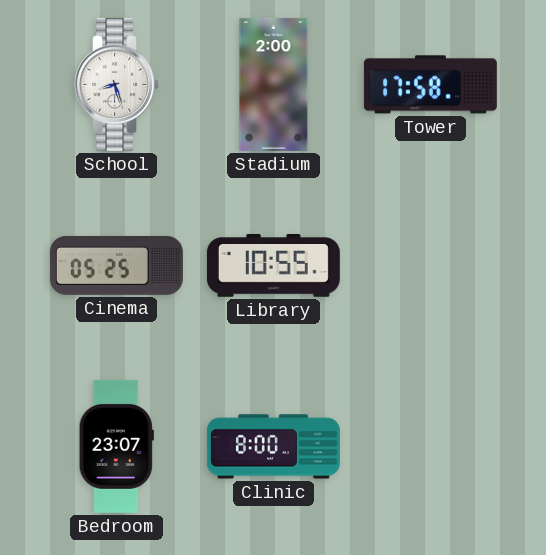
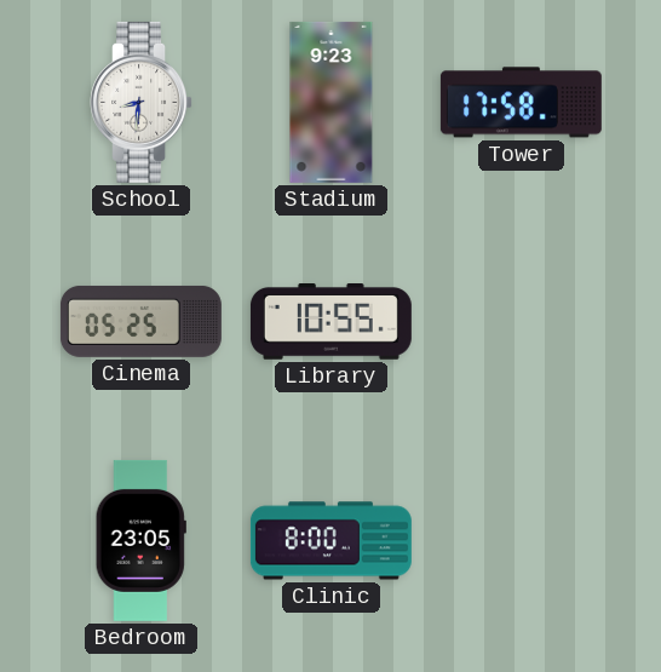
School: 8:27 -> 8:31
Stadium: 2:00 -> 9:23
Bedroom: 23:07 -> 23:05
